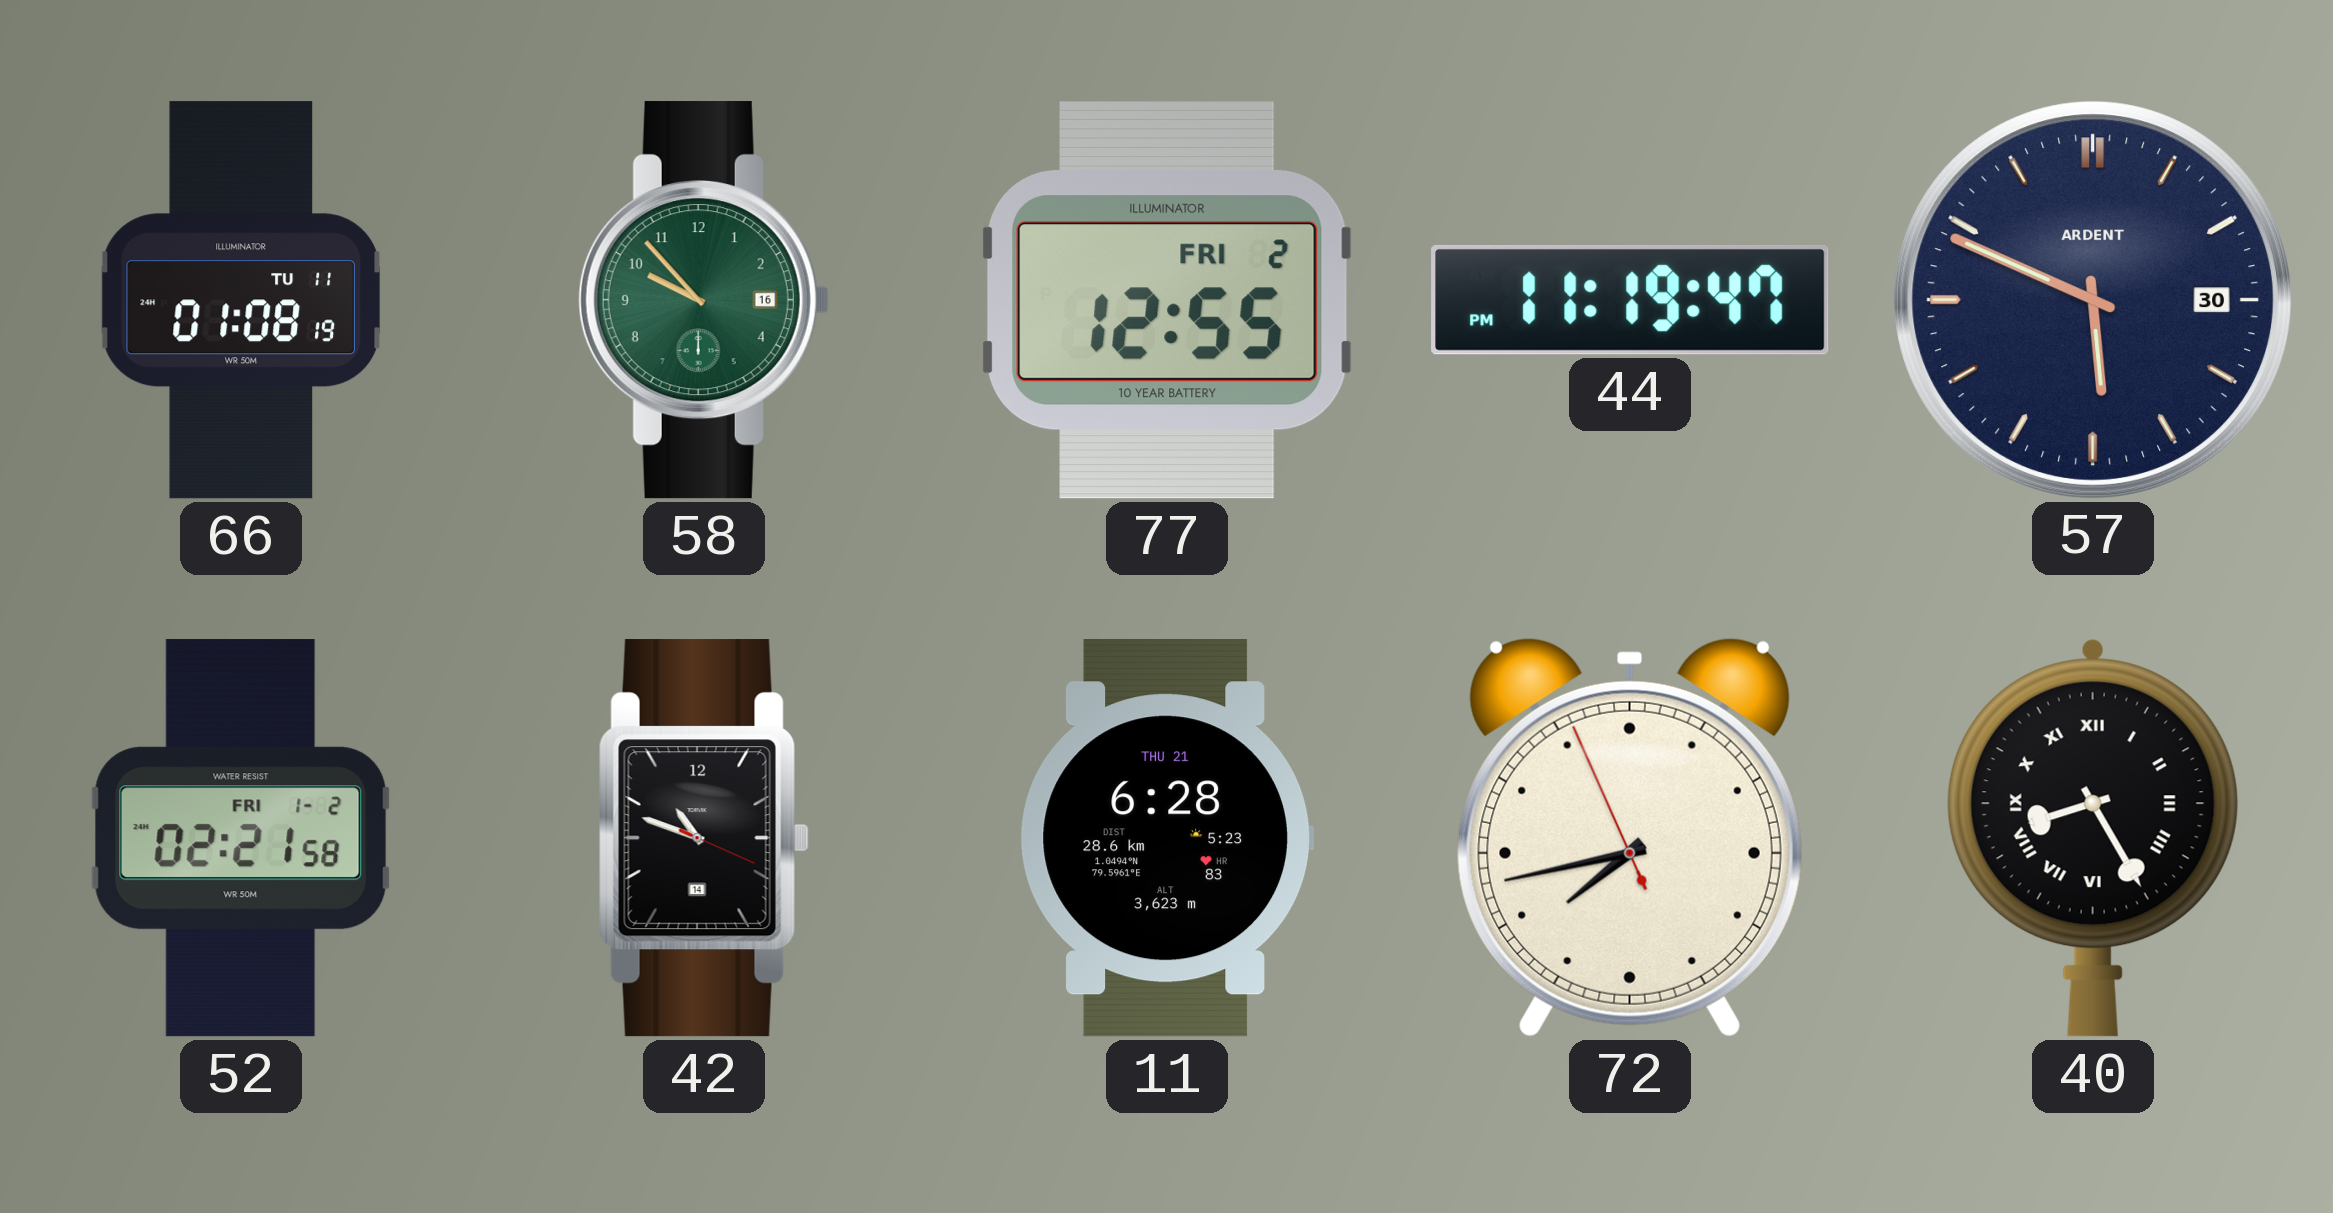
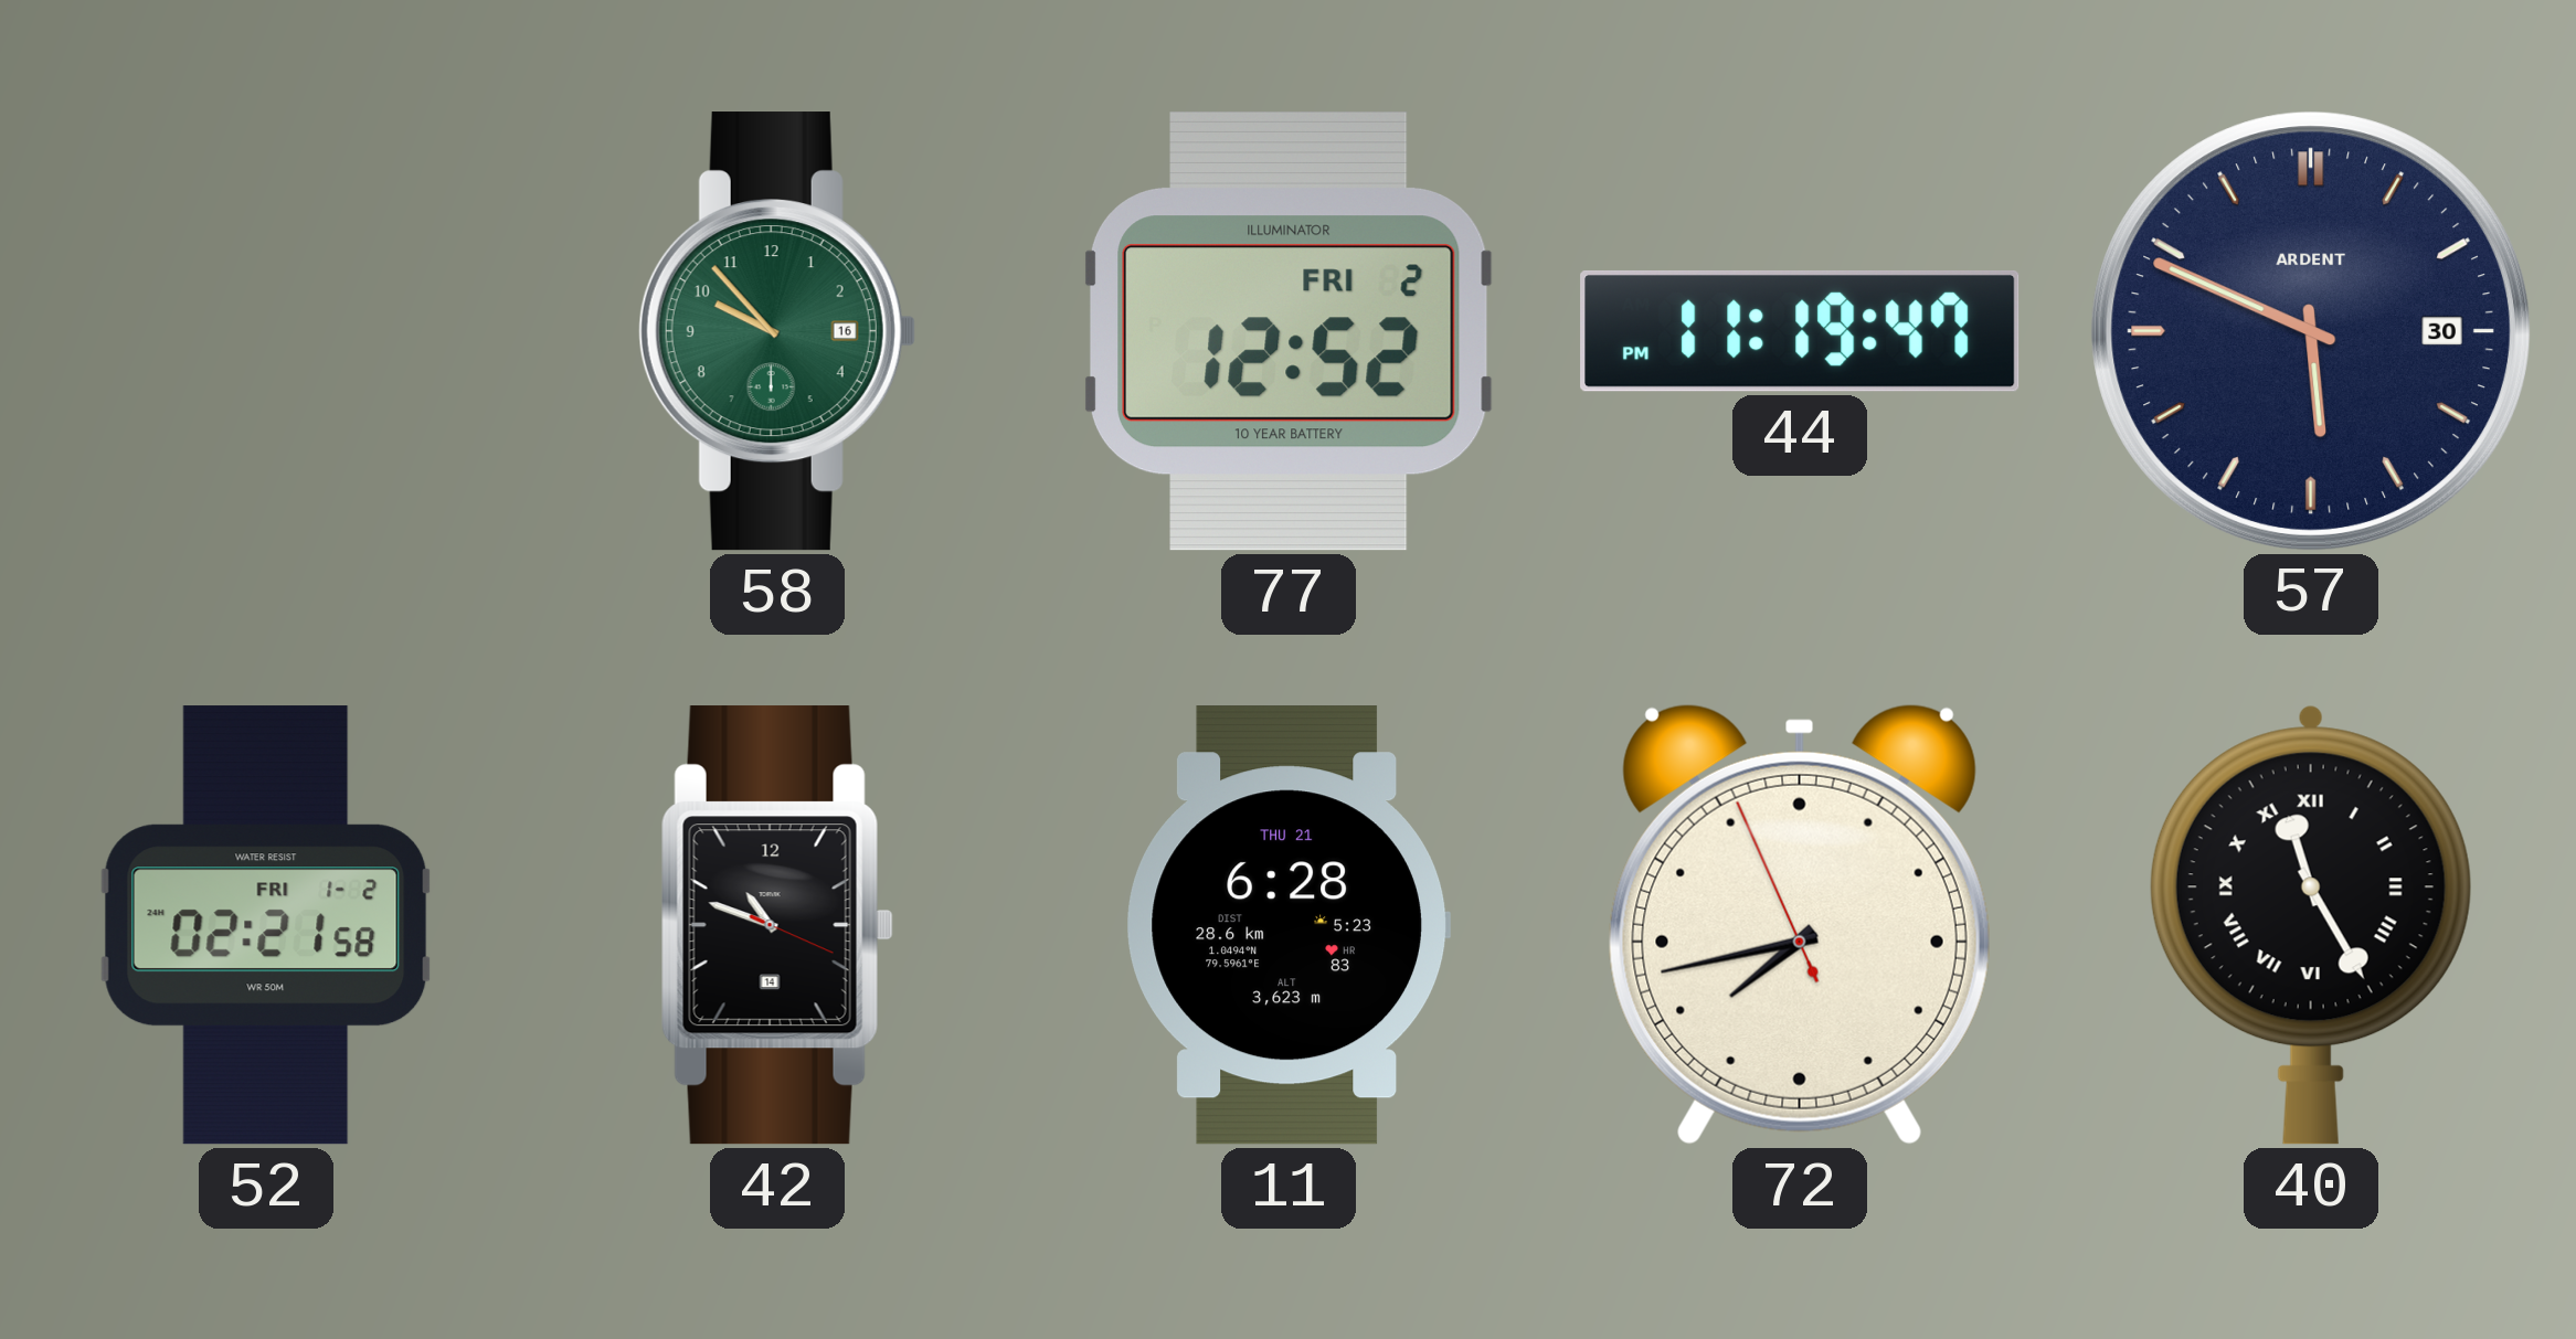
66: 01:08 -> none
77: 12:55 -> 12:52
40: 8:25 -> 11:25
